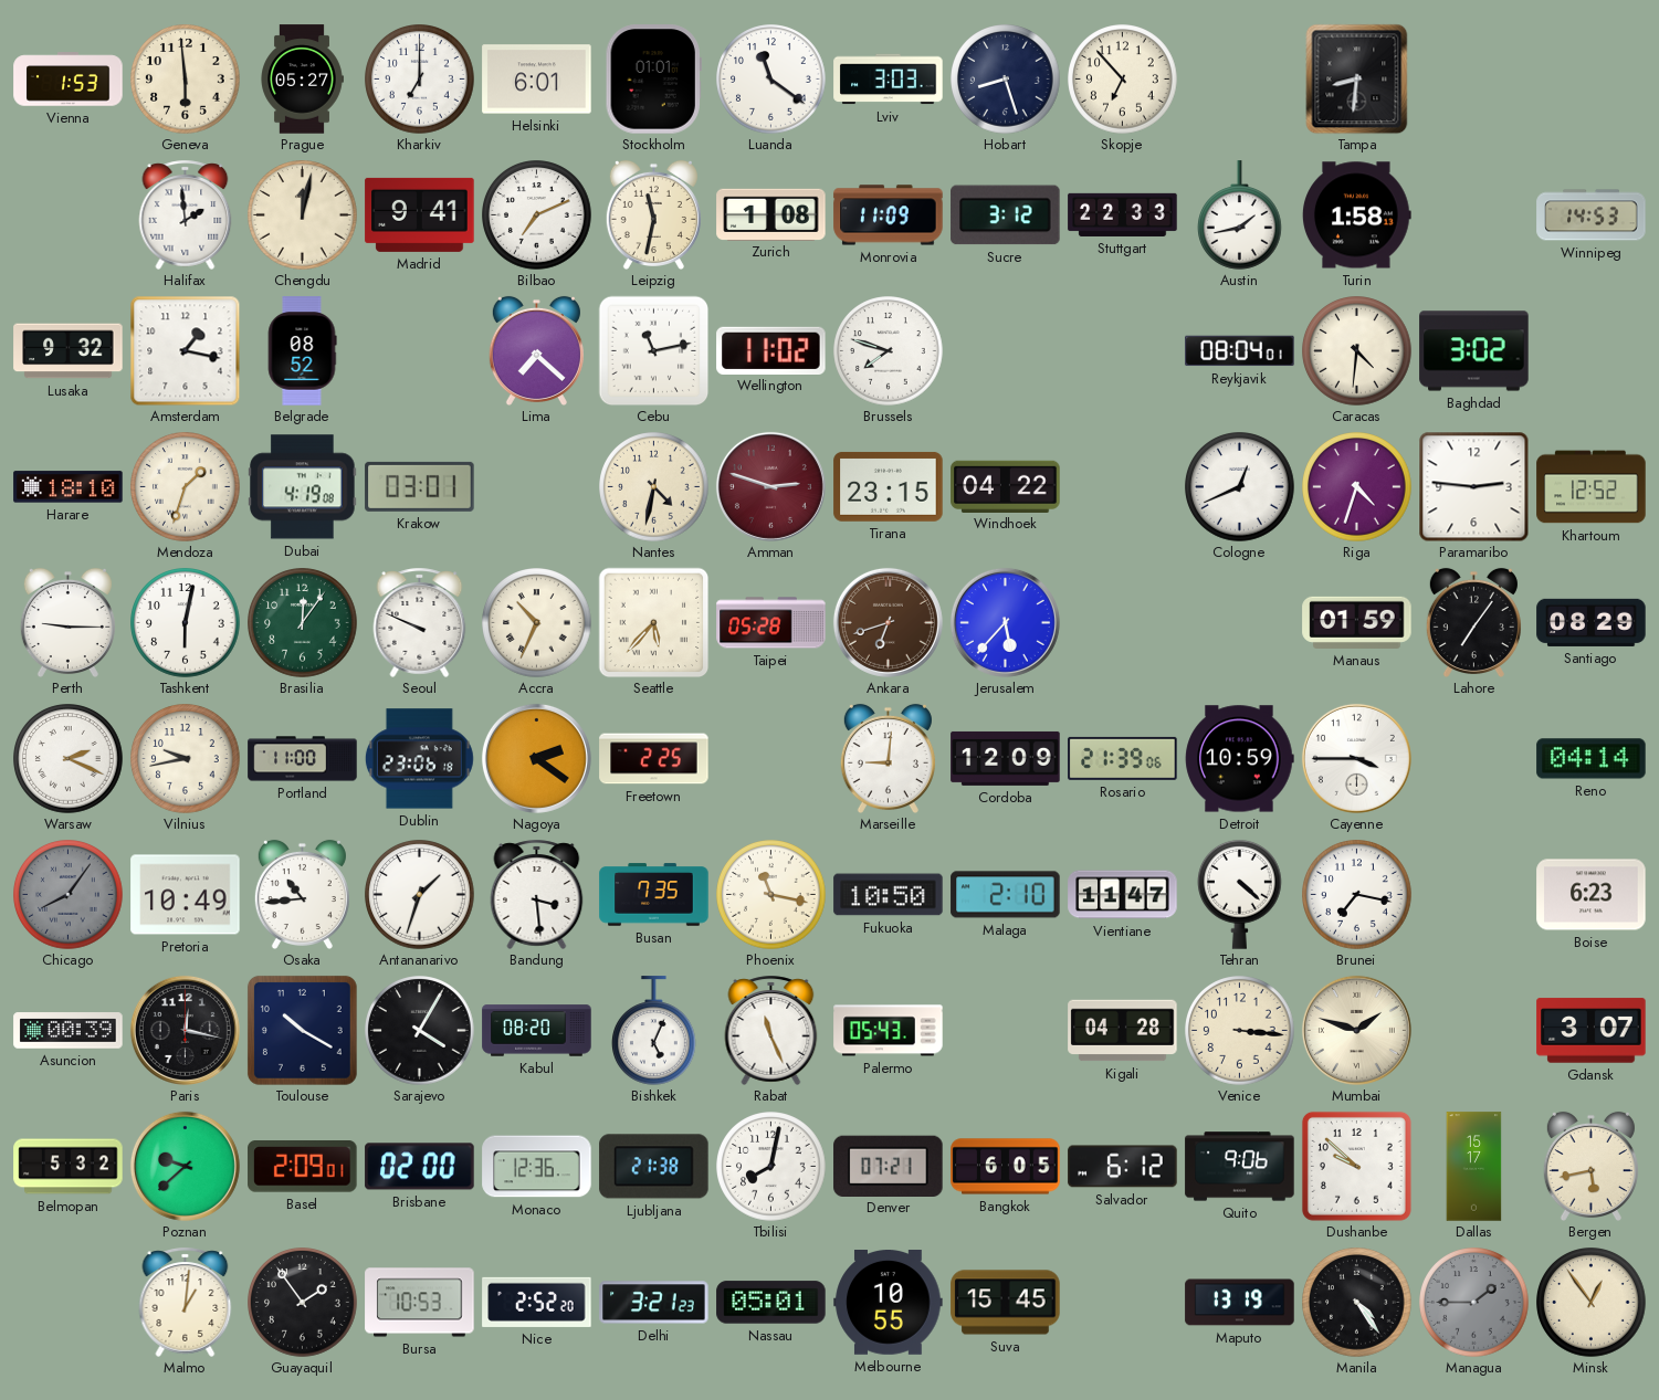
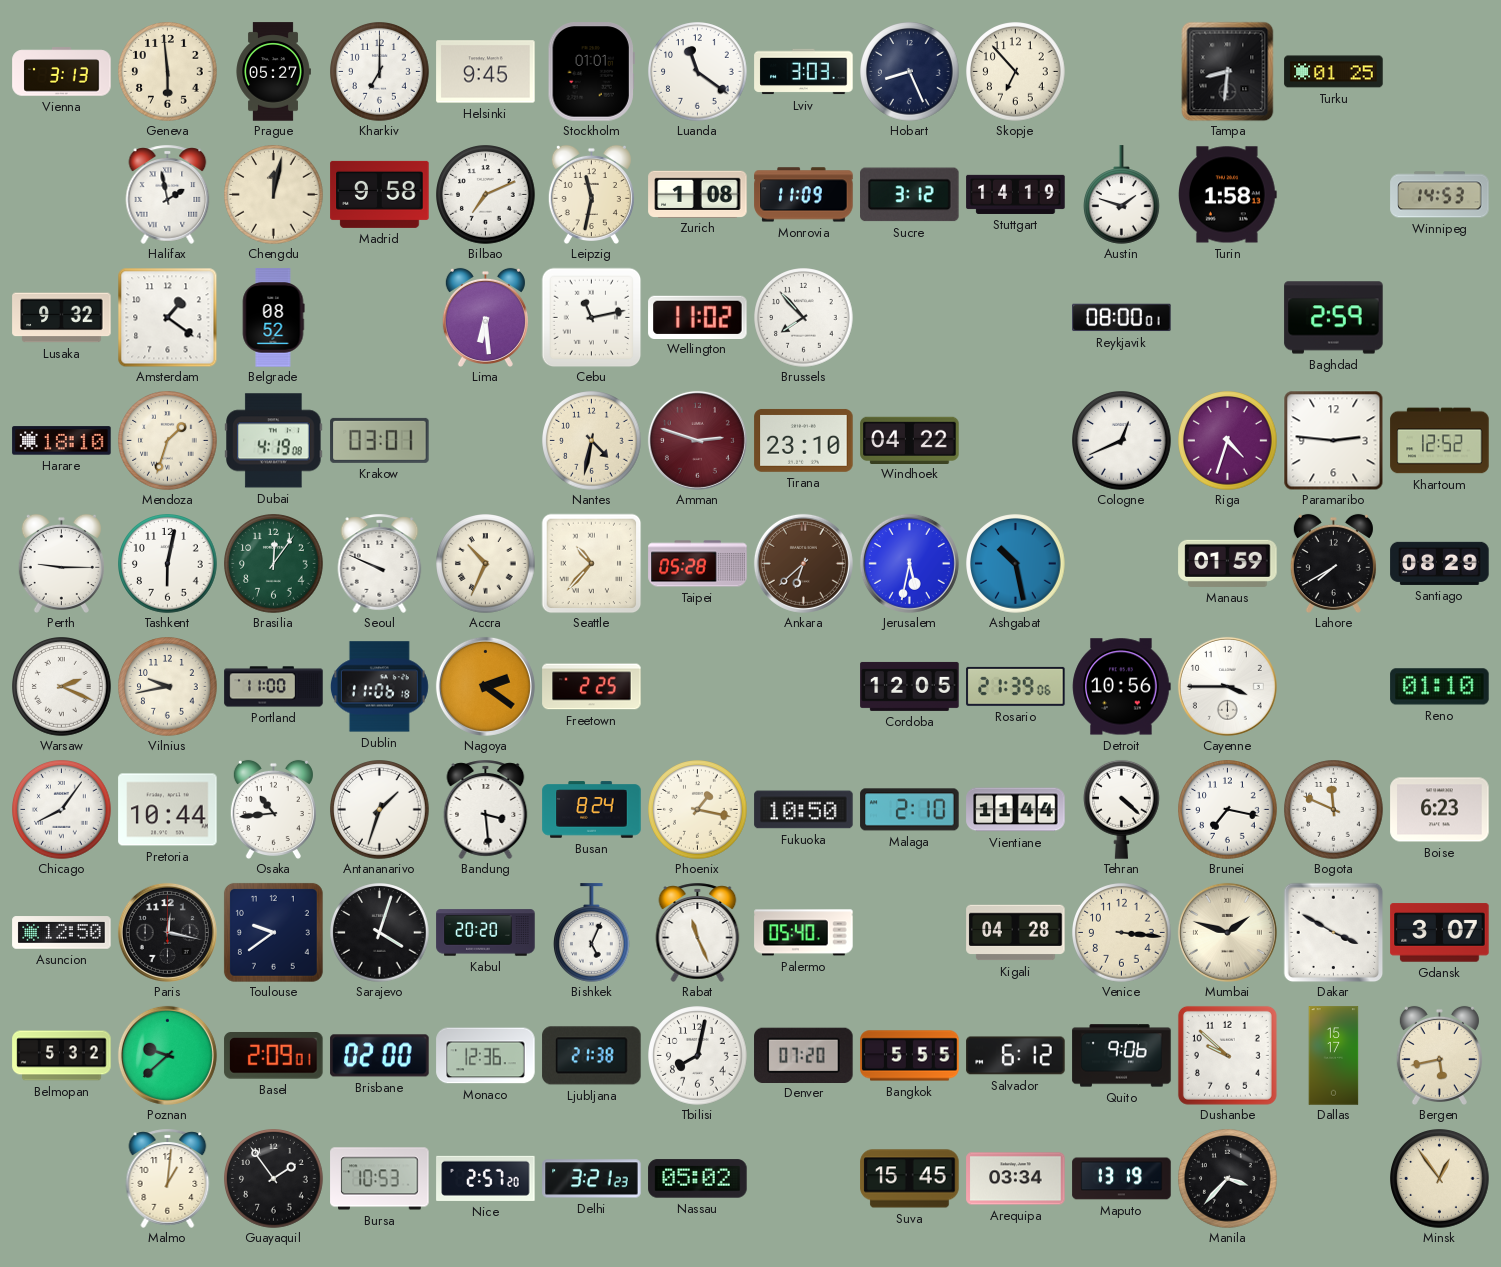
Vienna: 1:53 -> 3:13
Helsinki: 6:01 -> 9:45
Hobart: 8:27 -> 8:26
Turku: none -> 01:25
Halifax: 1:59 -> 1:58
Madrid: 9:41 -> 9:58
Stuttgart: 22:33 -> 14:19
Austin: 1:43 -> 1:48
Amsterdam: 1:17 -> 1:21
Lima: 7:22 -> 6:29
Brussels: 7:48 -> 7:53
Reykjavik: 08:04 -> 08:00
Caracas: 4:31 -> none
Baghdad: 3:02 -> 2:59
Tirana: 23:15 -> 23:10
Seattle: 5:37 -> 10:37
Ankara: 6:42 -> 6:38
Jerusalem: 5:37 -> 5:32
Ashgabat: none -> 10:28
Lahore: 7:06 -> 7:40
Dublin: 23:06 -> 11:06
Marseille: 9:01 -> none
Cordoba: 12:09 -> 12:05
Detroit: 10:59 -> 10:56
Reno: 04:14 -> 01:10
Chicago dial: grey -> white
Pretoria: 10:49 -> 10:44
Busan: 7:35 -> 8:24
Phoenix: 11:17 -> 1:17
Vientiane: 11:47 -> 11:44
Bogota: none -> 11:49
Asuncion: 00:39 -> 12:50
Toulouse: 10:20 -> 9:39
Sarajevo: 4:05 -> 4:03
Kabul: 08:20 -> 20:20
Palermo: 05:43 -> 05:40
Dakar: none -> 3:50
Denver: 07:21 -> 07:20
Bangkok: 6:05 -> 5:55
Nice: 2:52 -> 2:57
Nassau: 05:01 -> 05:02
Melbourne: 10:55 -> none
Arequipa: none -> 03:34
Manila: 4:24 -> 3:37
Managua: 1:45 -> none
